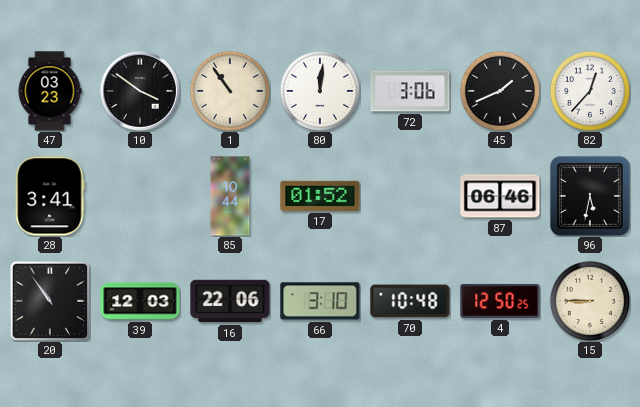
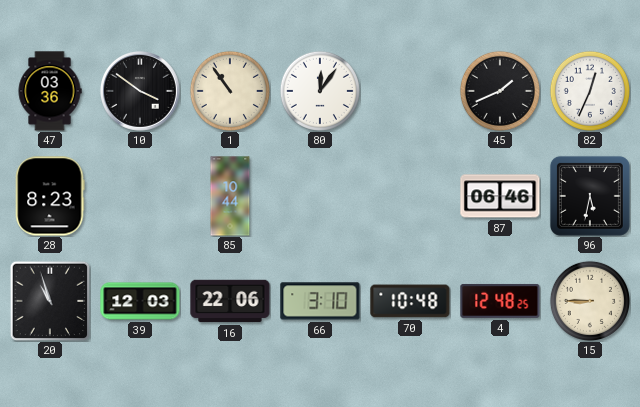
47: 03:23 -> 03:36
80: 12:01 -> 12:06
72: 3:06 -> none
82: 12:37 -> 12:34
28: 3:41 -> 8:23
17: 01:52 -> none
20: 10:54 -> 10:57
4: 12:50 -> 12:48
